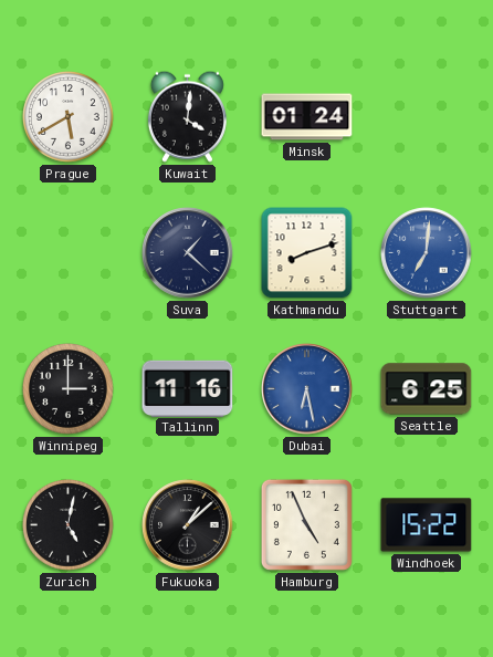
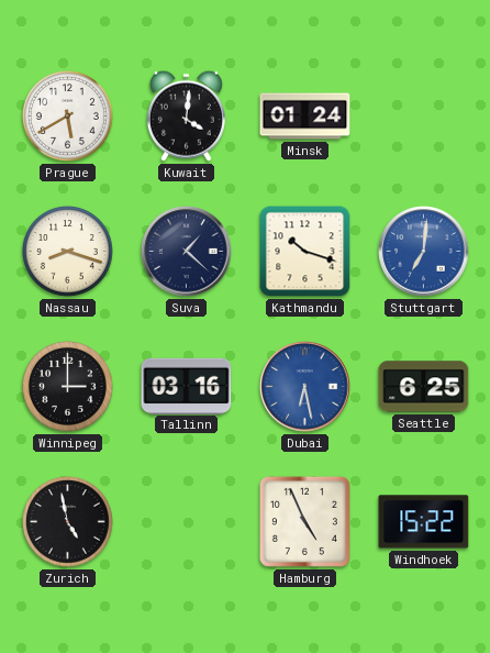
Nassau: none -> 8:18
Kathmandu: 8:12 -> 10:18
Tallinn: 11:16 -> 03:16
Zurich: 5:02 -> 4:58
Fukuoka: 1:08 -> none
